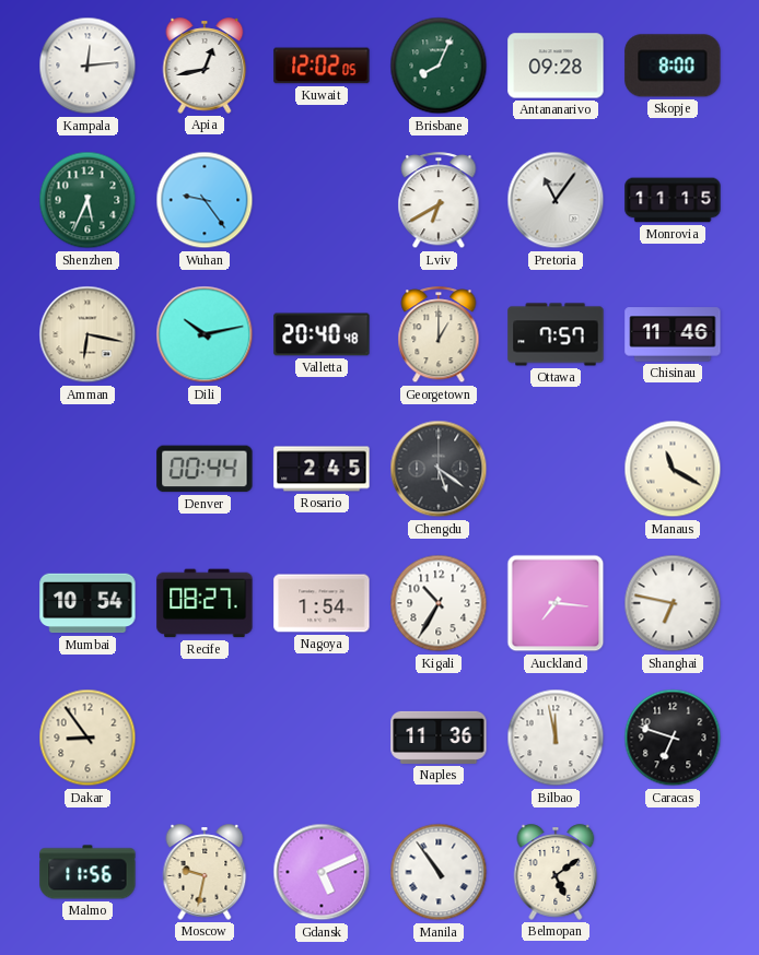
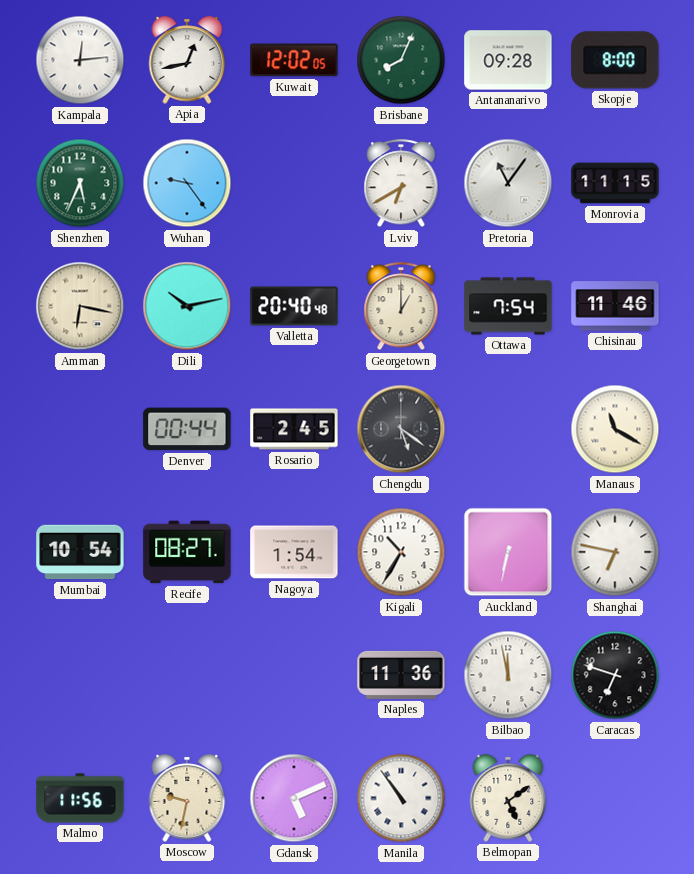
Ottawa: 7:57 -> 7:54
Auckland: 7:16 -> 6:32
Dakar: 8:54 -> none
